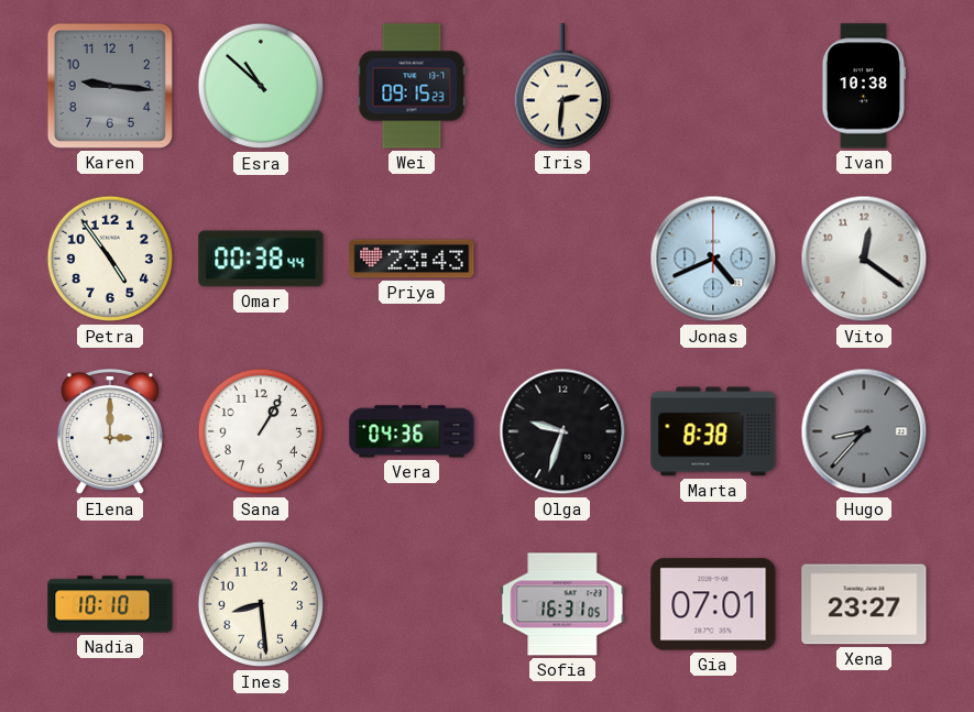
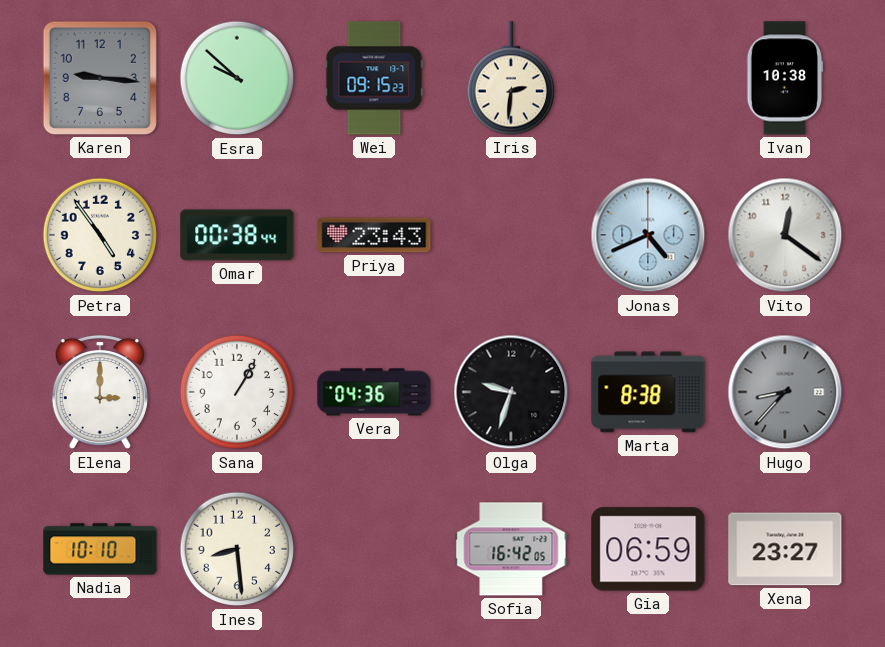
Esra: 10:52 -> 9:52
Sofia: 16:31 -> 16:42
Gia: 07:01 -> 06:59
